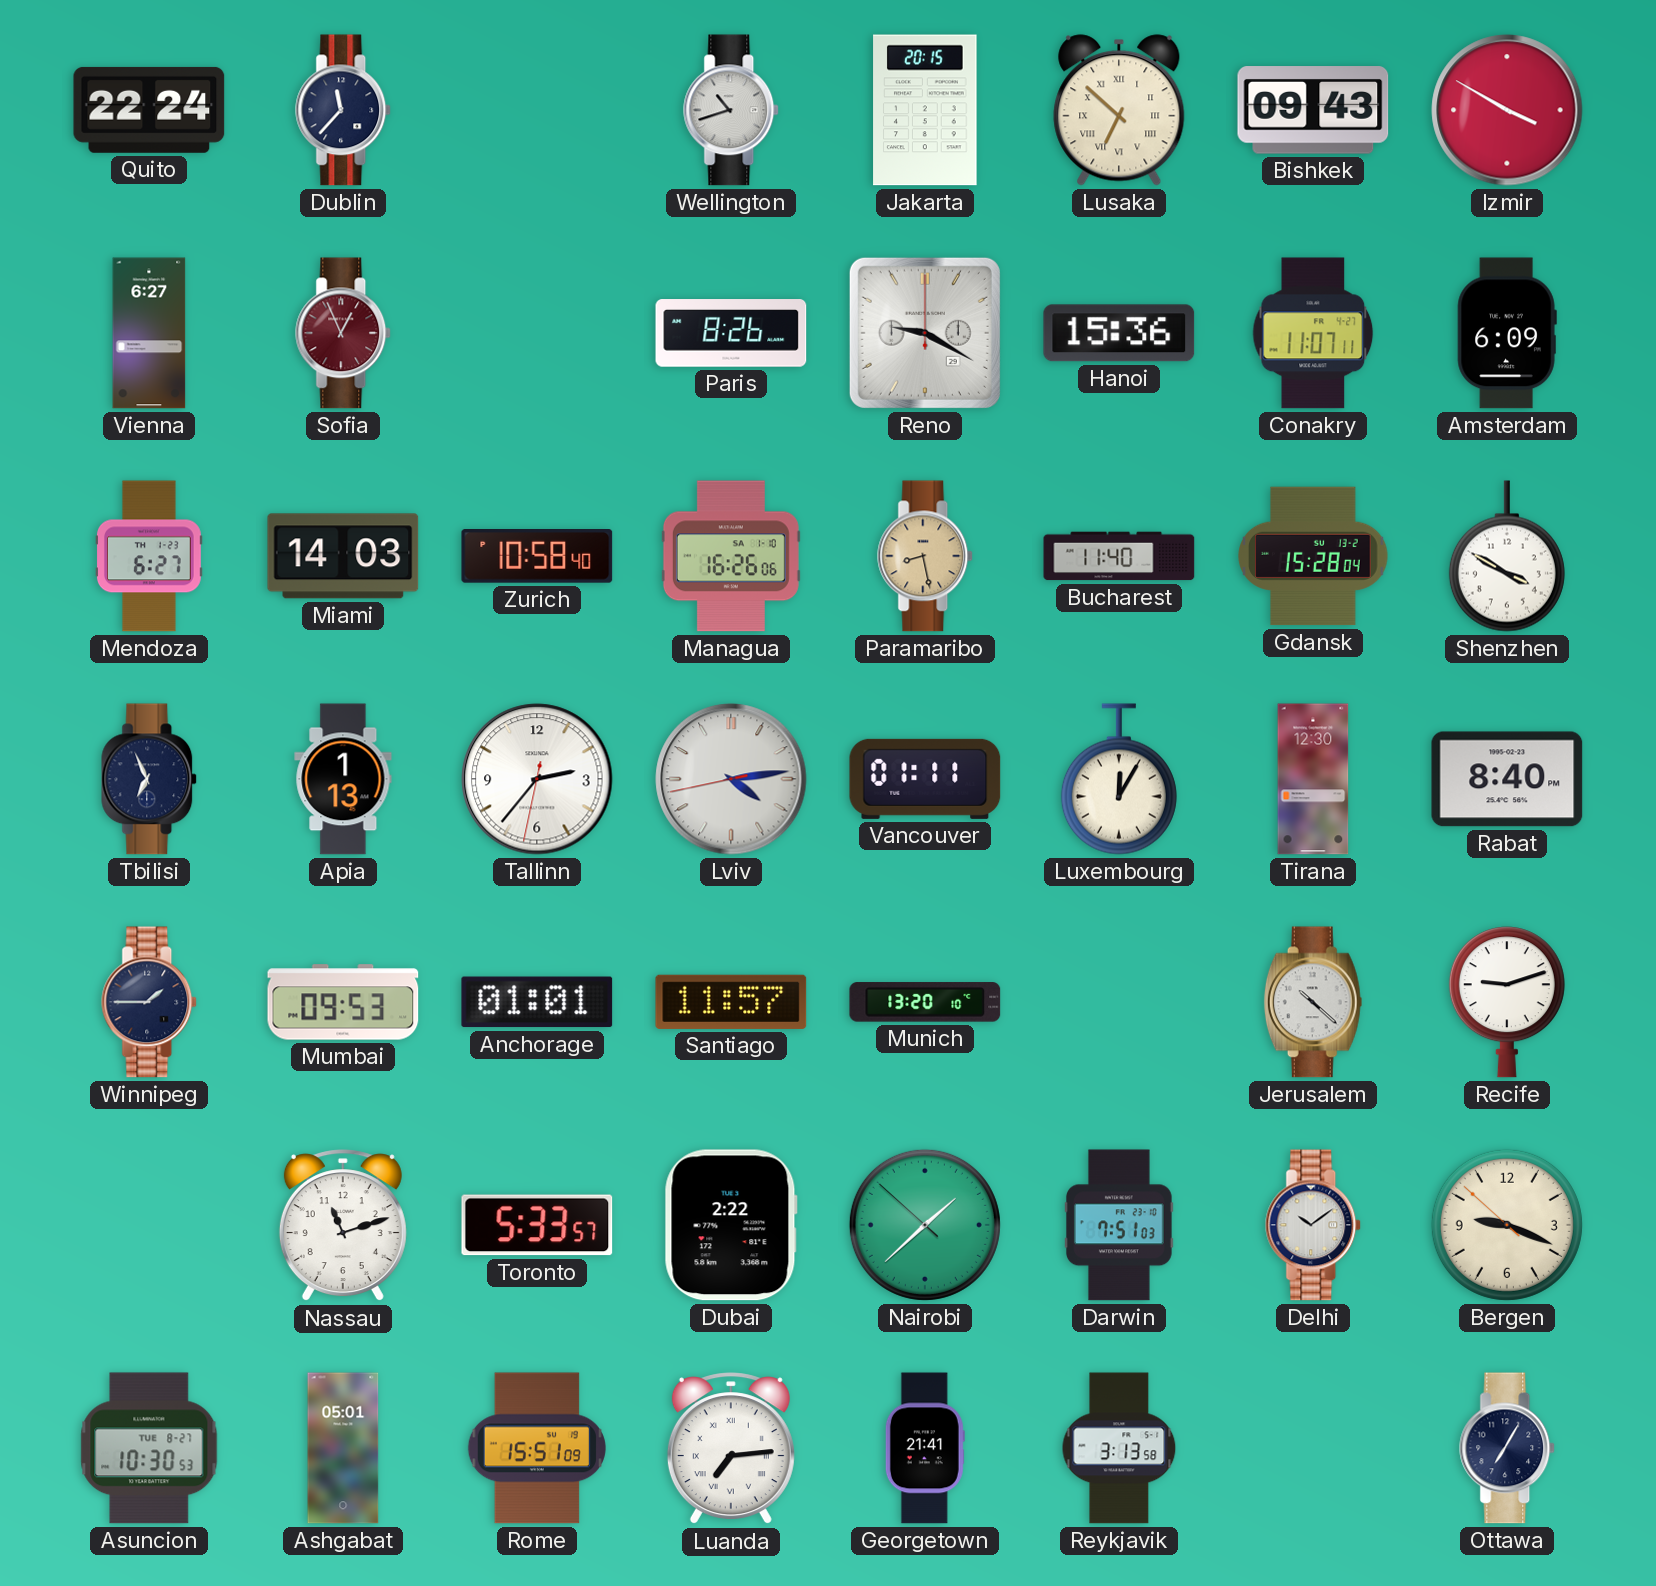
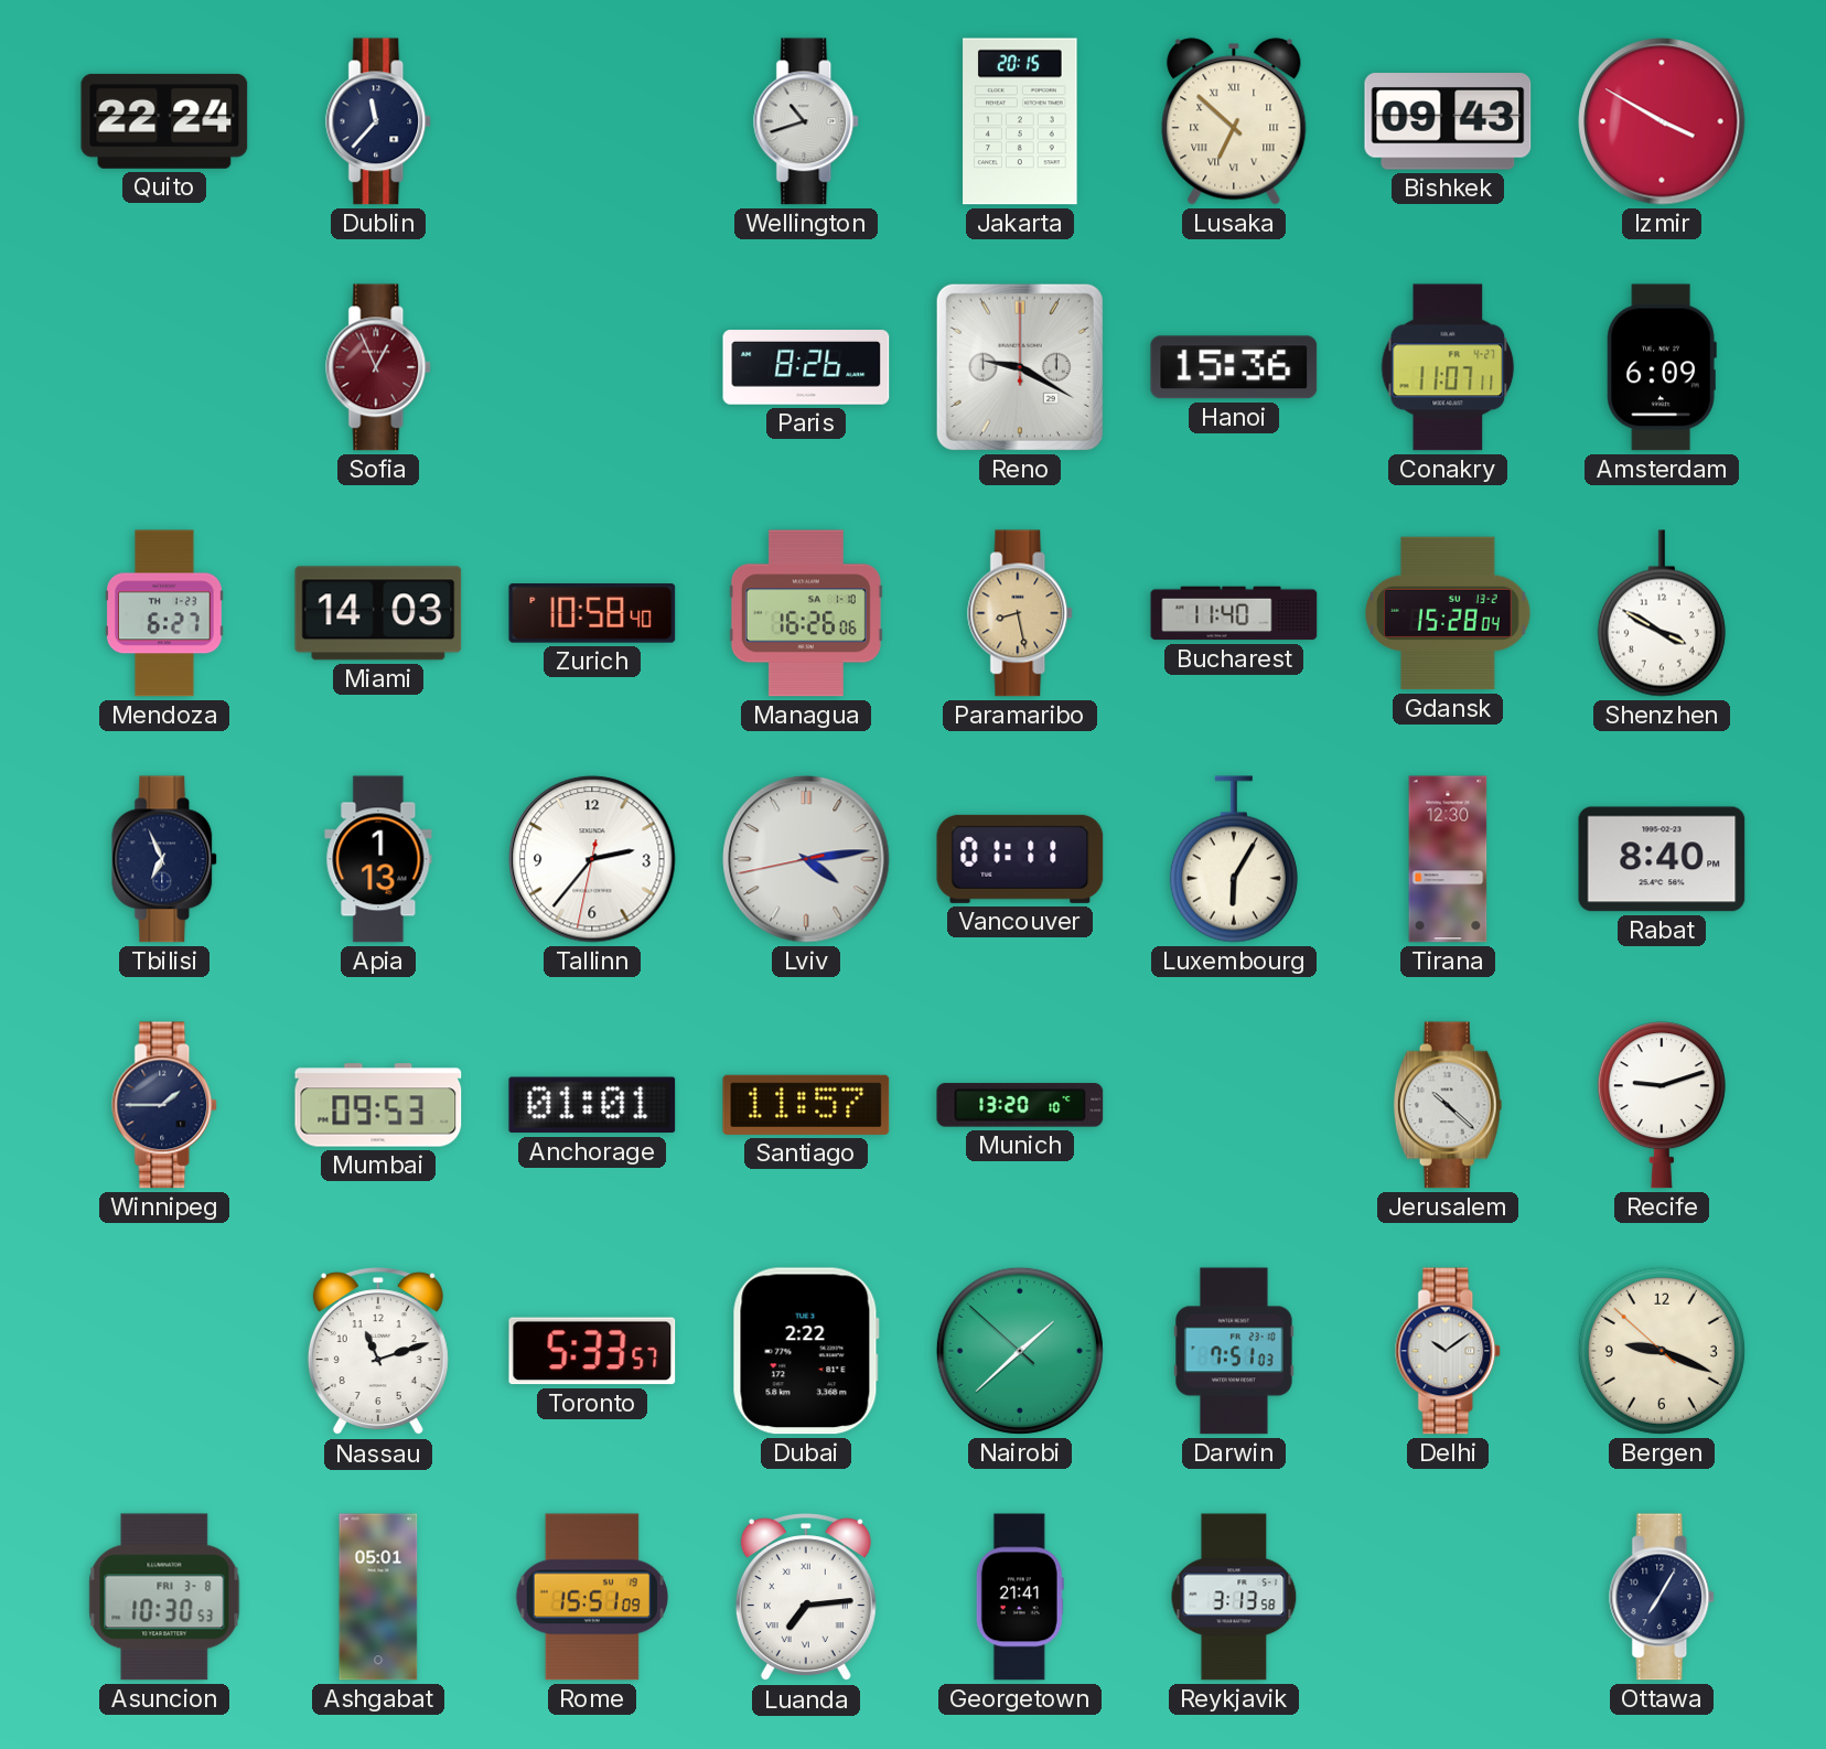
Vienna: 6:27 -> none
Luxembourg: 12:05 -> 6:05
Asuncion date: TUE 8-27 -> FRI 3-8
